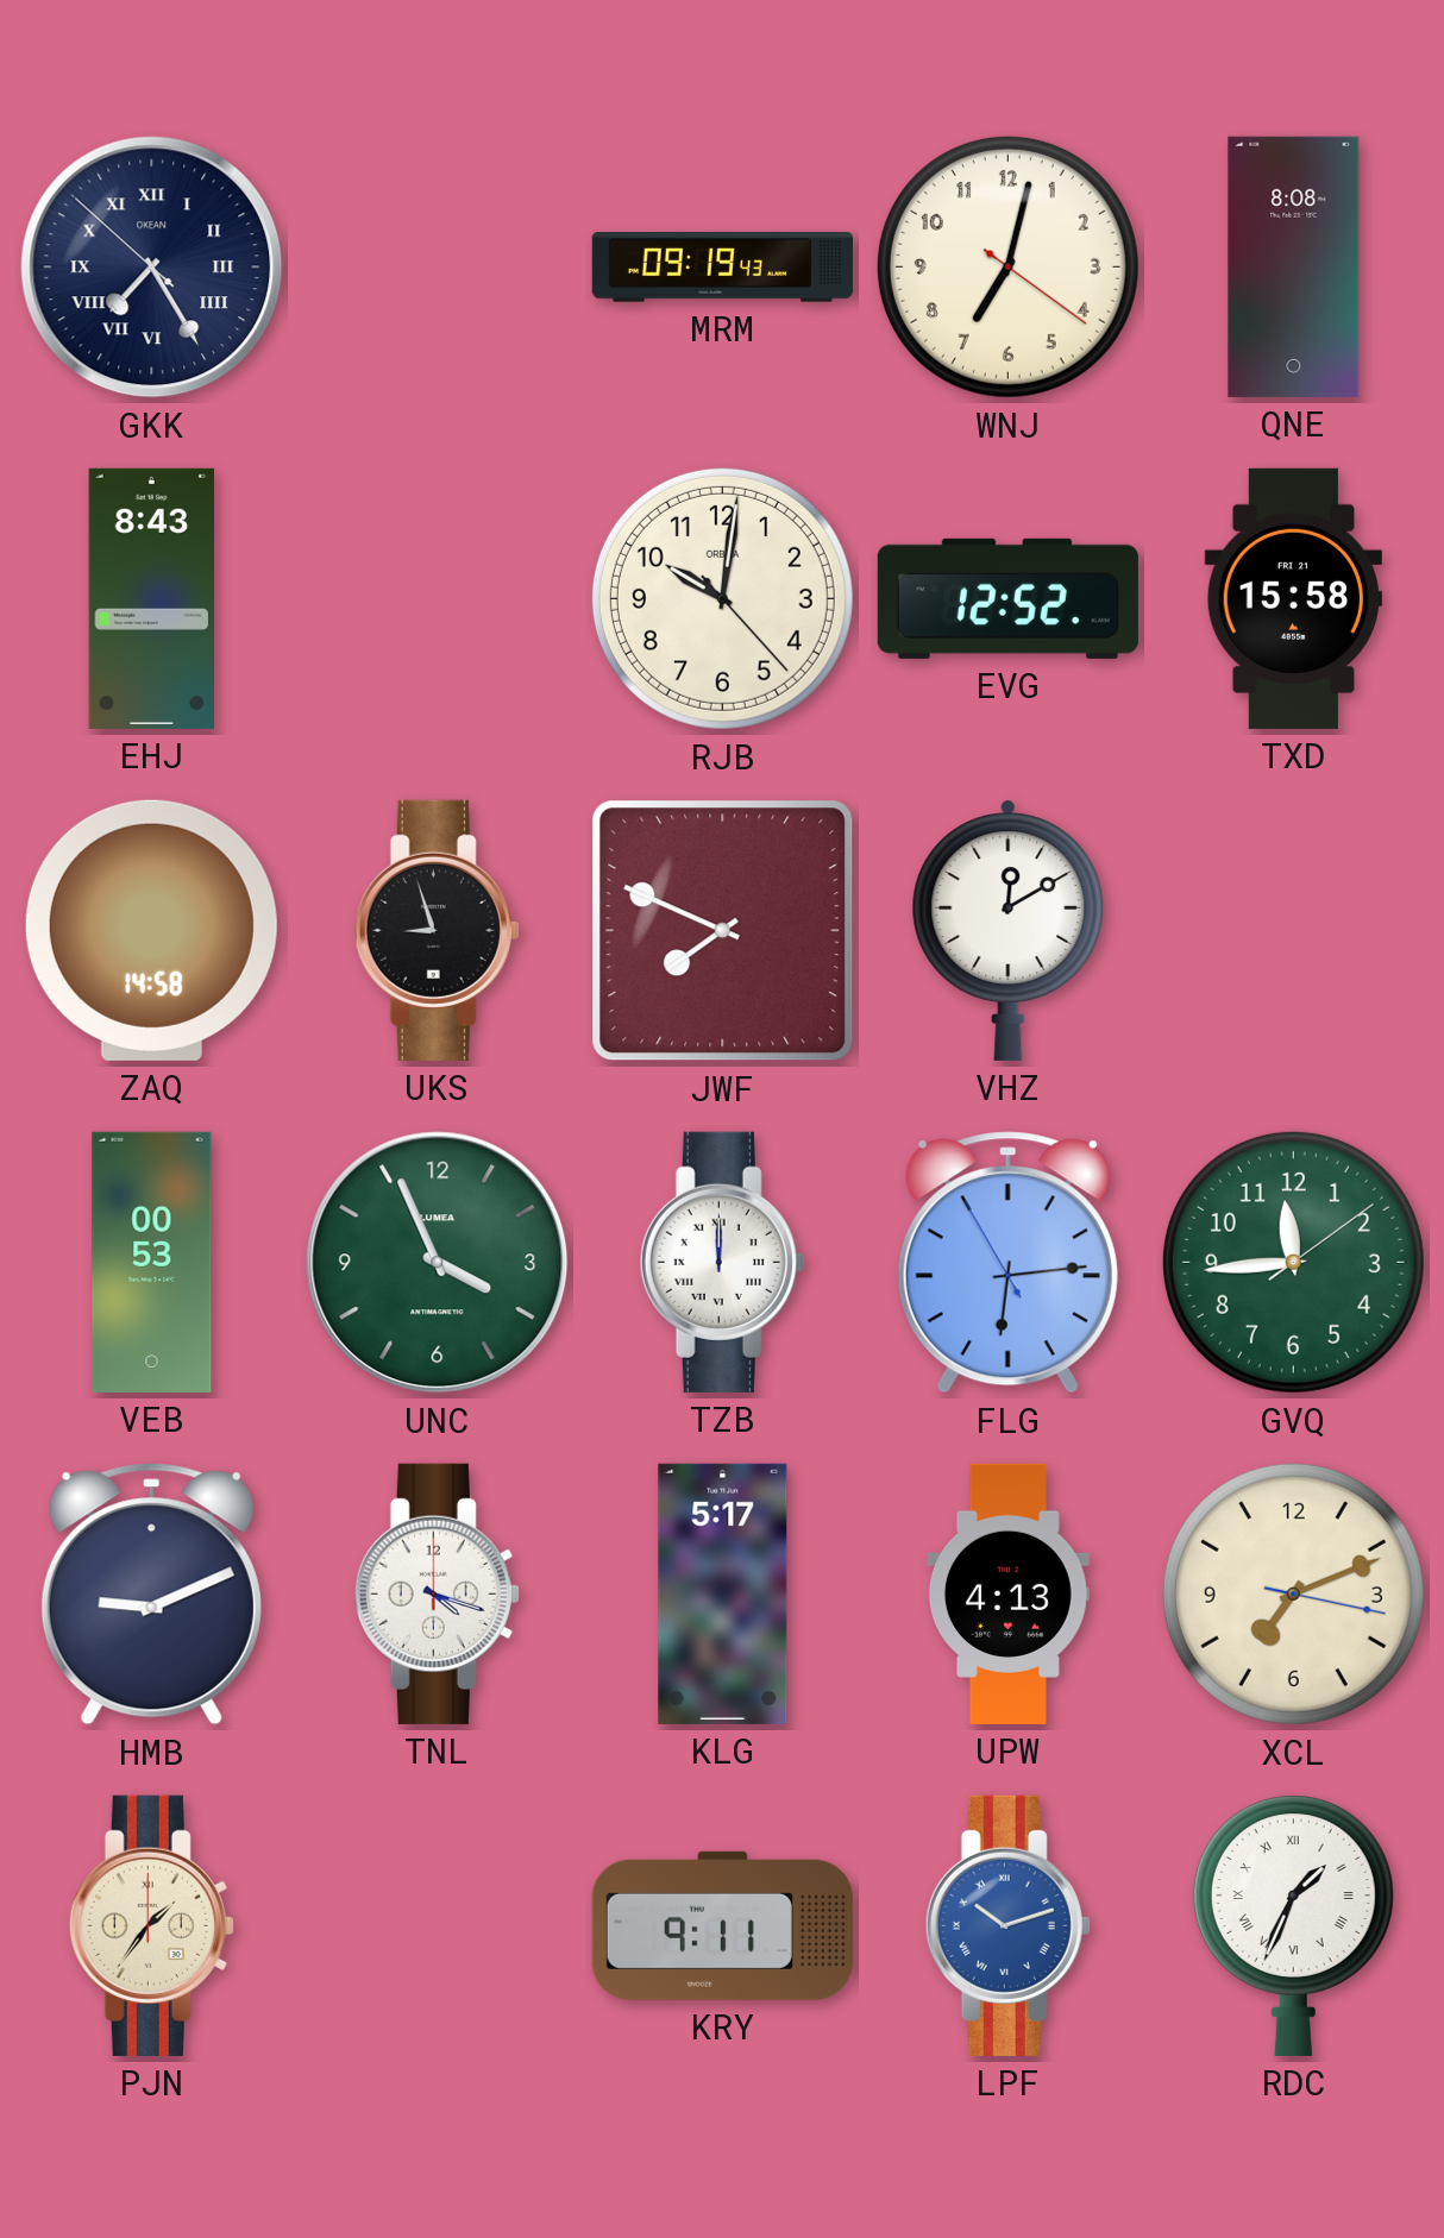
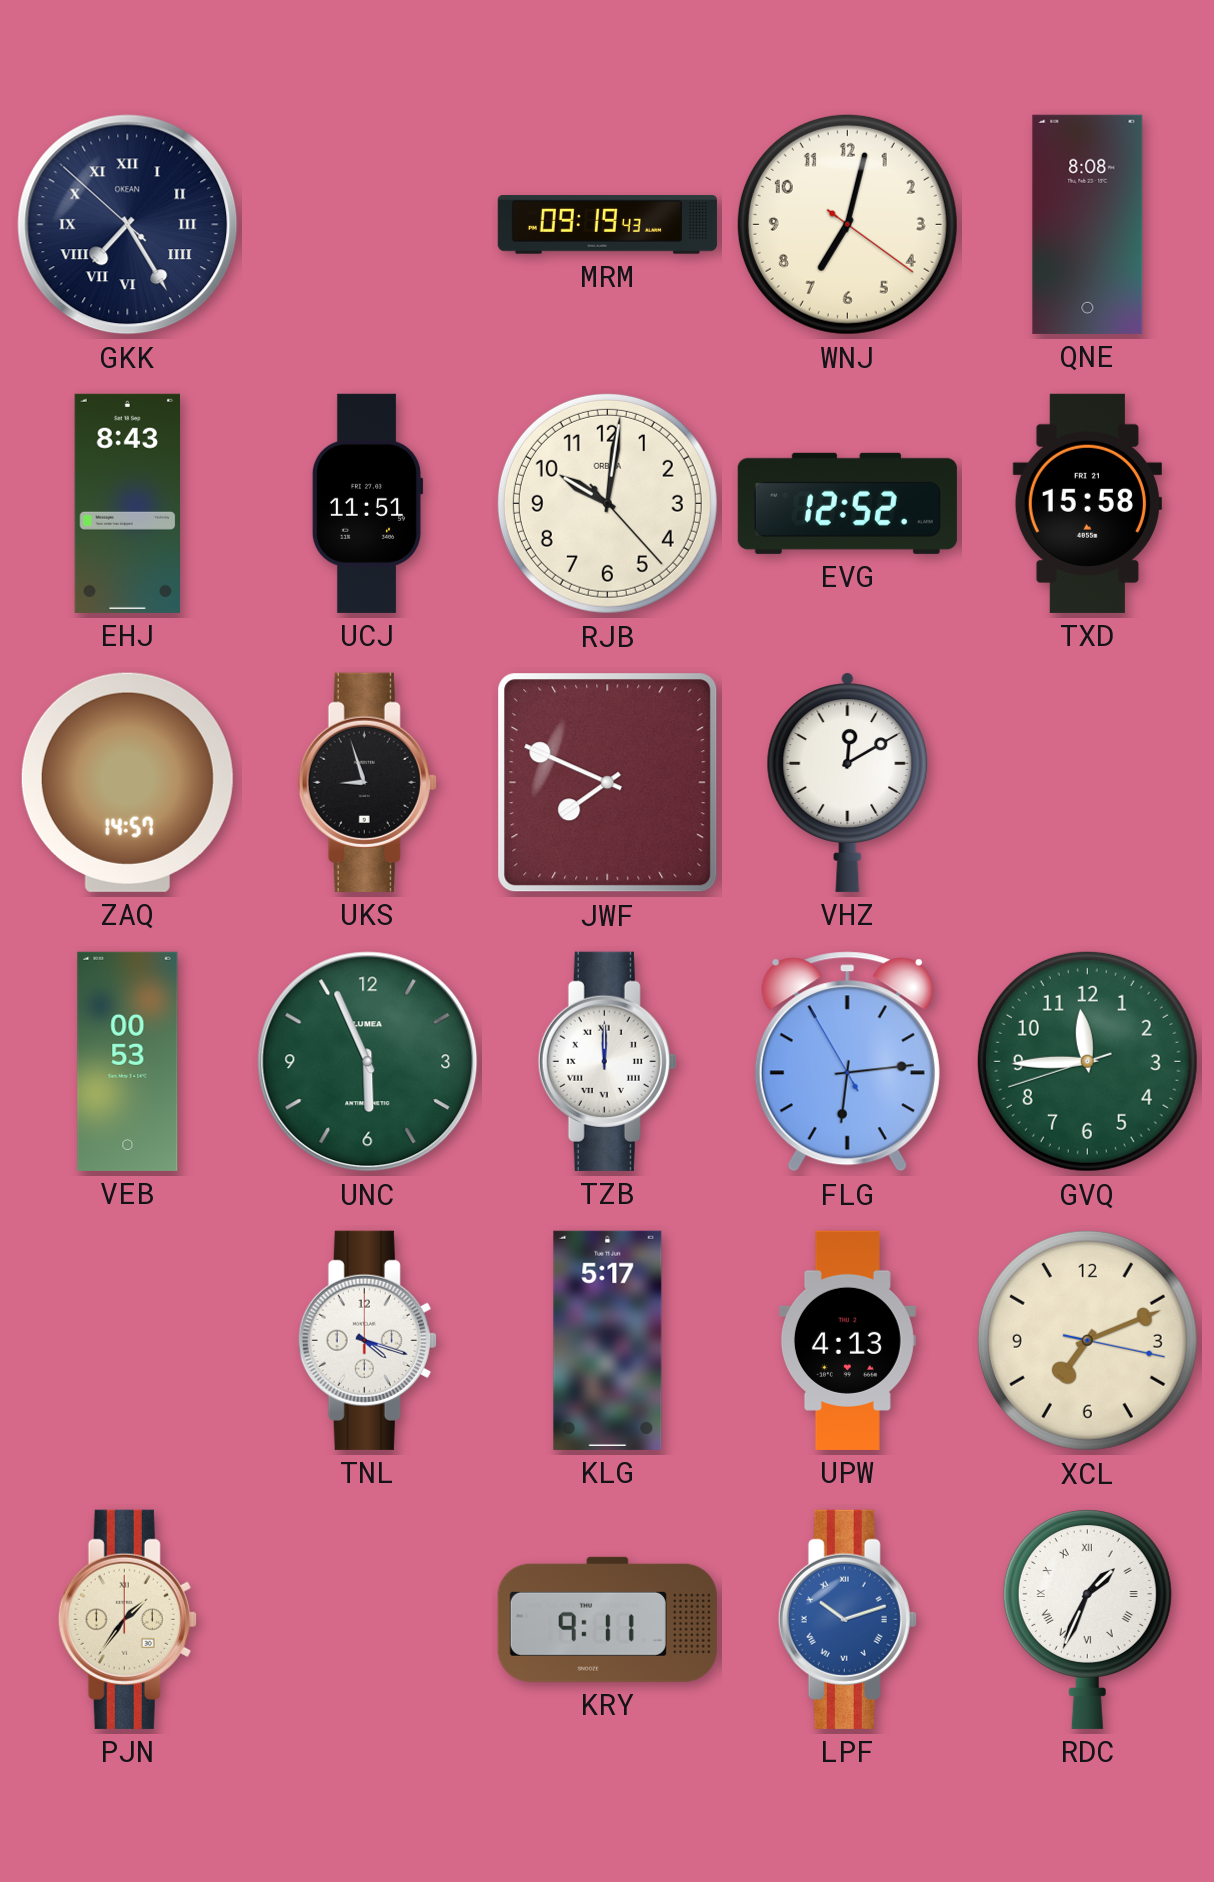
UCJ: none -> 11:51
ZAQ: 14:58 -> 14:57
UNC: 3:56 -> 5:56
GVQ: 11:44:09 -> 11:44:42
HMB: 9:11 -> none
